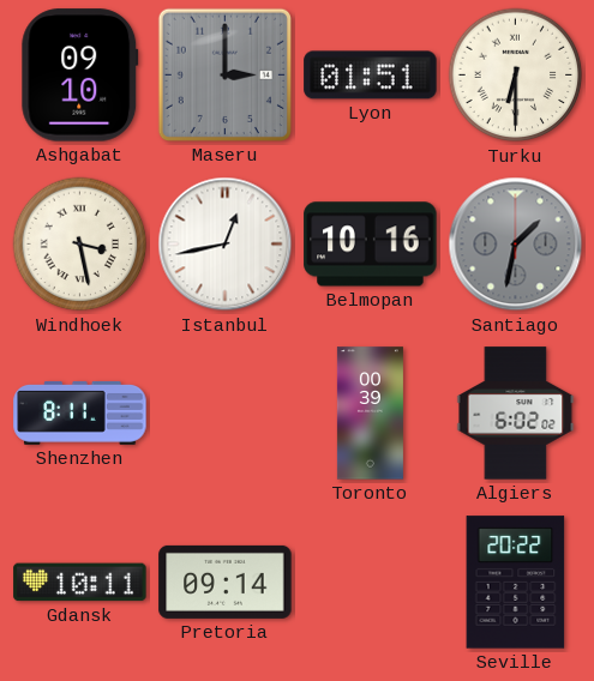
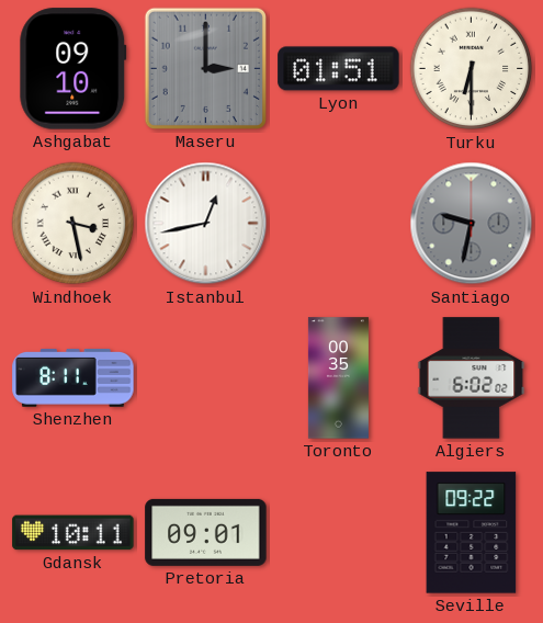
Belmopan: 10:16 -> none
Santiago: 1:32 -> 9:32
Toronto: 00:39 -> 00:35
Pretoria: 09:14 -> 09:01
Seville: 20:22 -> 09:22
